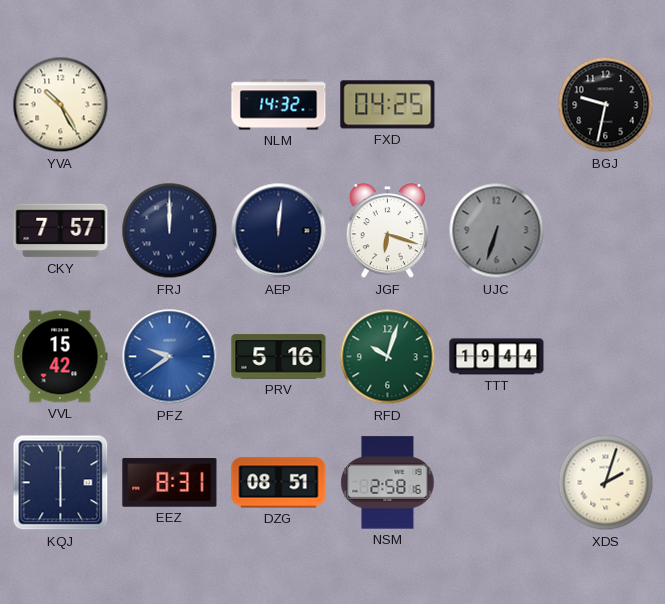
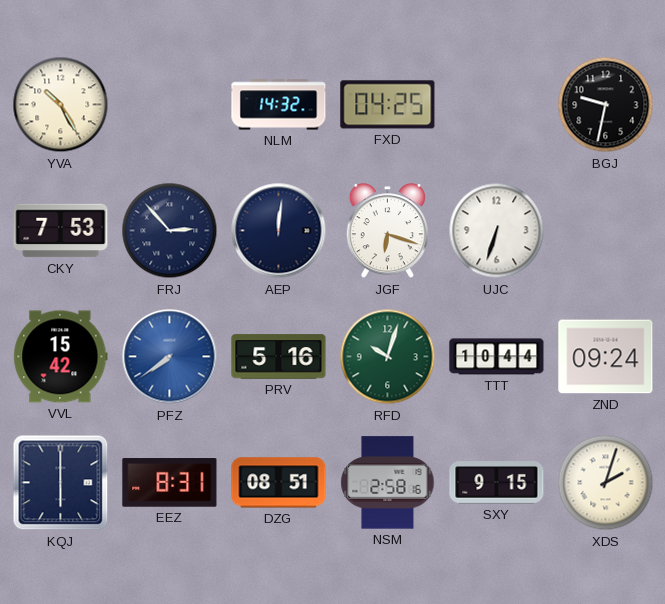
CKY: 7:57 -> 7:53
FRJ: 12:00 -> 2:53
UJC dial: grey -> white
PFZ: 9:39 -> 7:39
TTT: 19:44 -> 10:44
ZND: none -> 09:24
SXY: none -> 9:15
